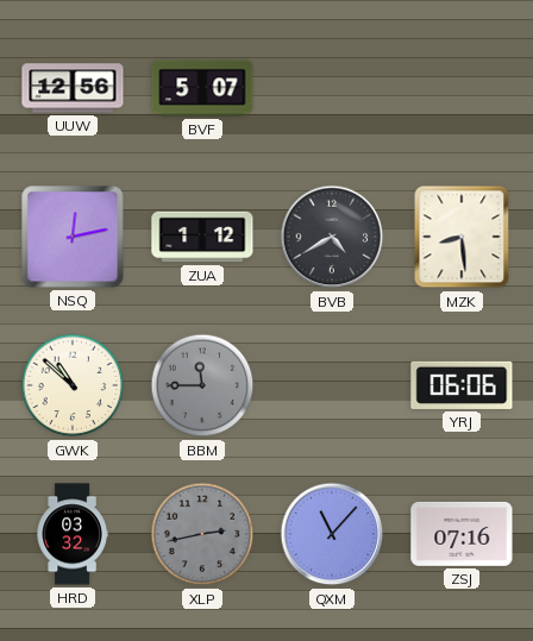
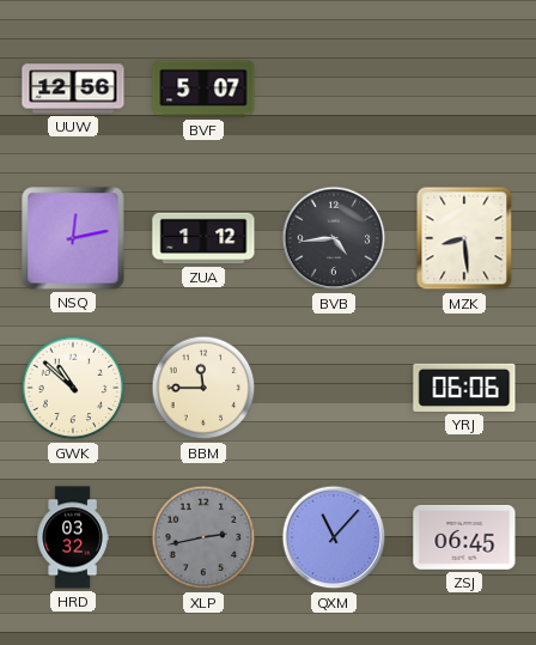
BVB: 4:40 -> 4:44
BBM dial: grey -> cream
ZSJ: 07:16 -> 06:45
